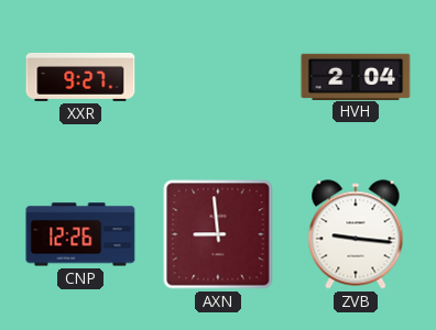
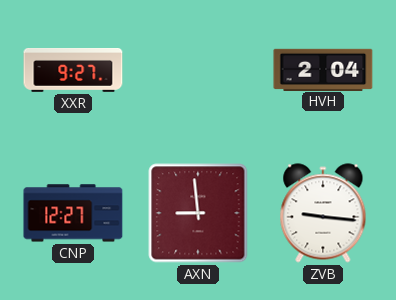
CNP: 12:26 -> 12:27
